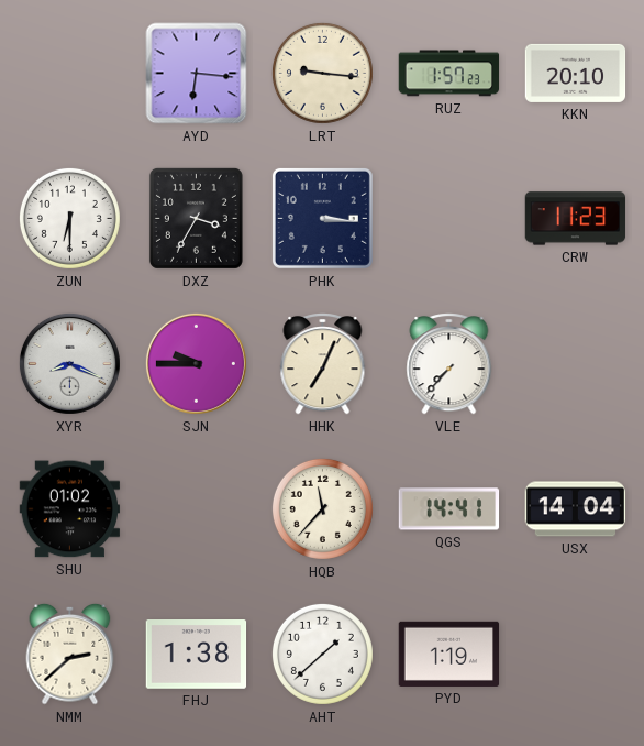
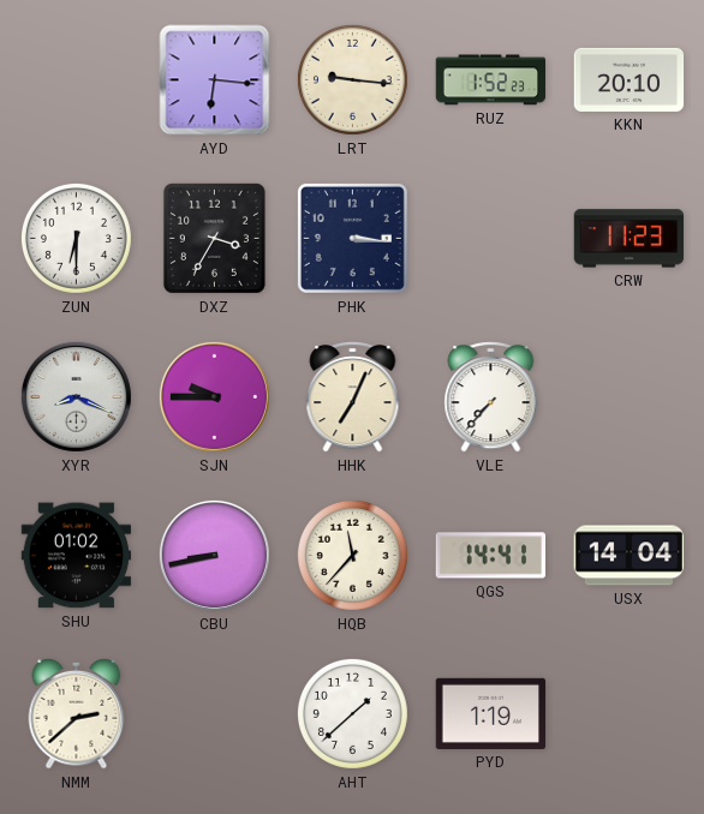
RUZ: 1:57 -> 1:52
CBU: none -> 8:43
FHJ: 1:38 -> none
